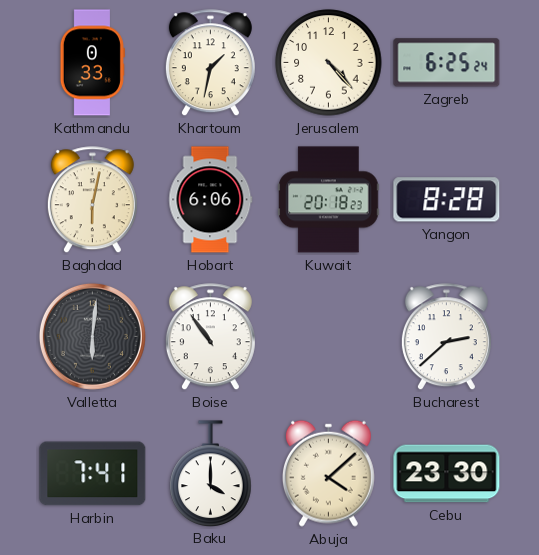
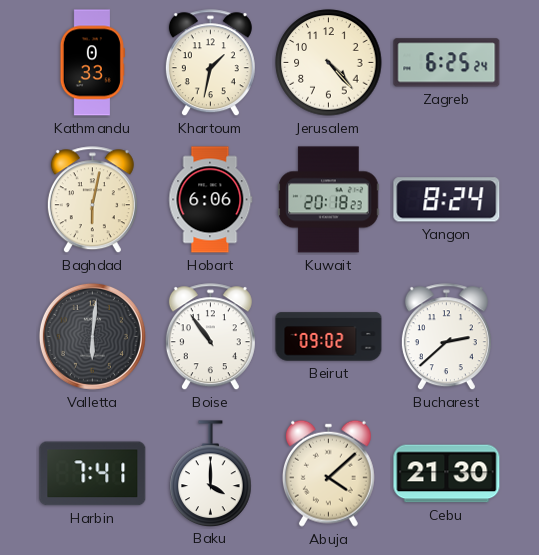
Yangon: 8:28 -> 8:24
Beirut: none -> 09:02
Cebu: 23:30 -> 21:30
